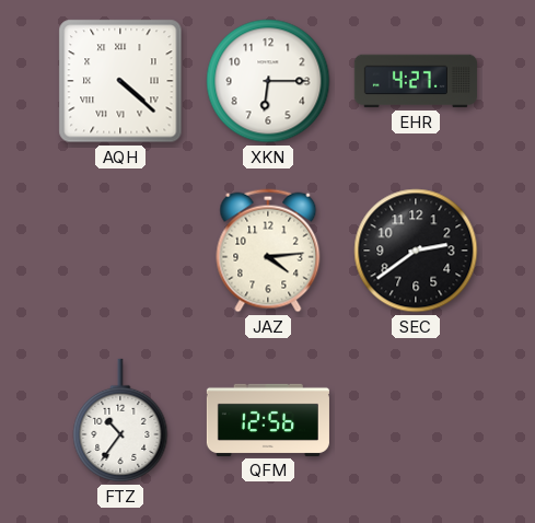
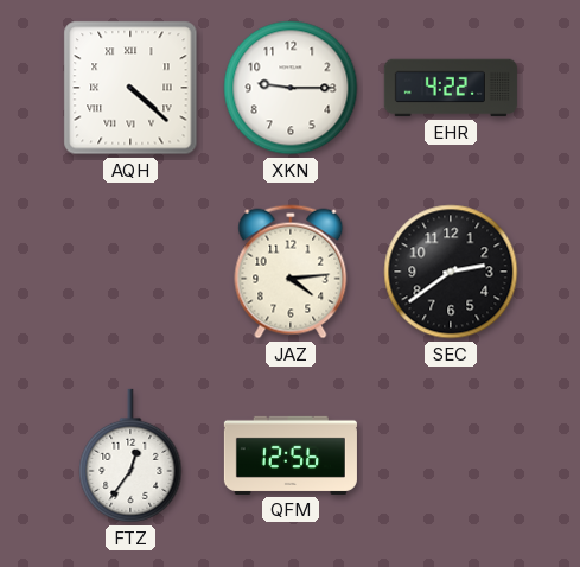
XKN: 6:15 -> 9:15
EHR: 4:27 -> 4:22
FTZ: 10:36 -> 12:36
